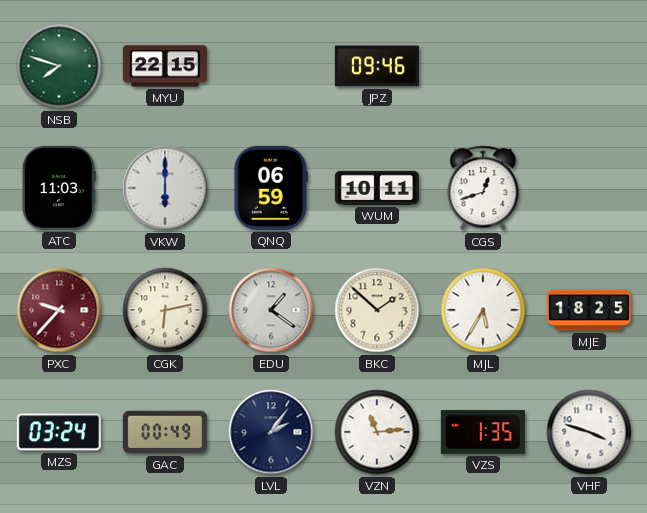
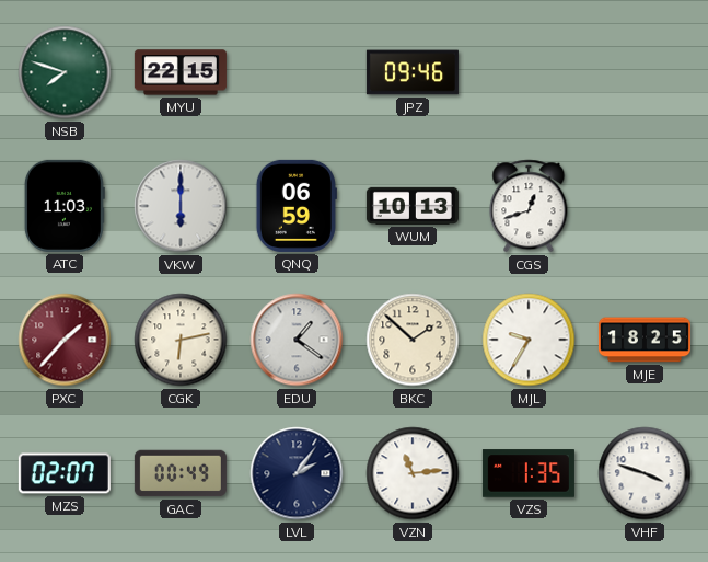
WUM: 10:11 -> 10:13
PXC: 9:37 -> 1:37
MJL: 5:35 -> 9:35
MZS: 03:24 -> 02:07
